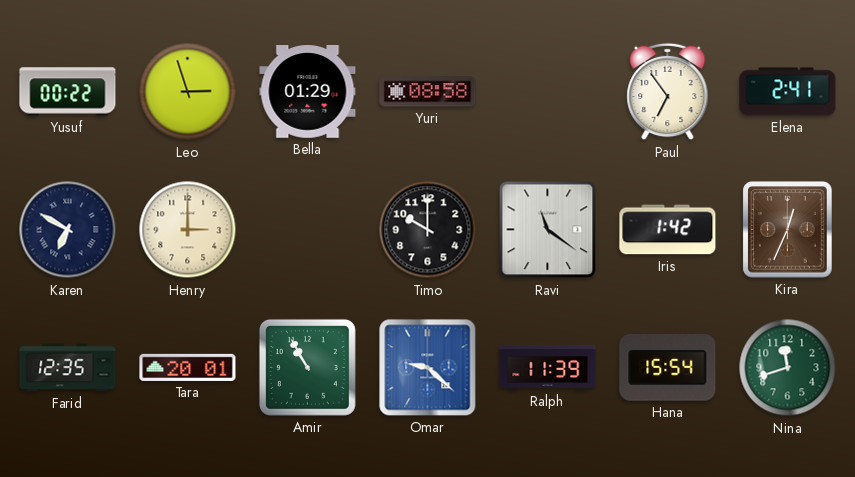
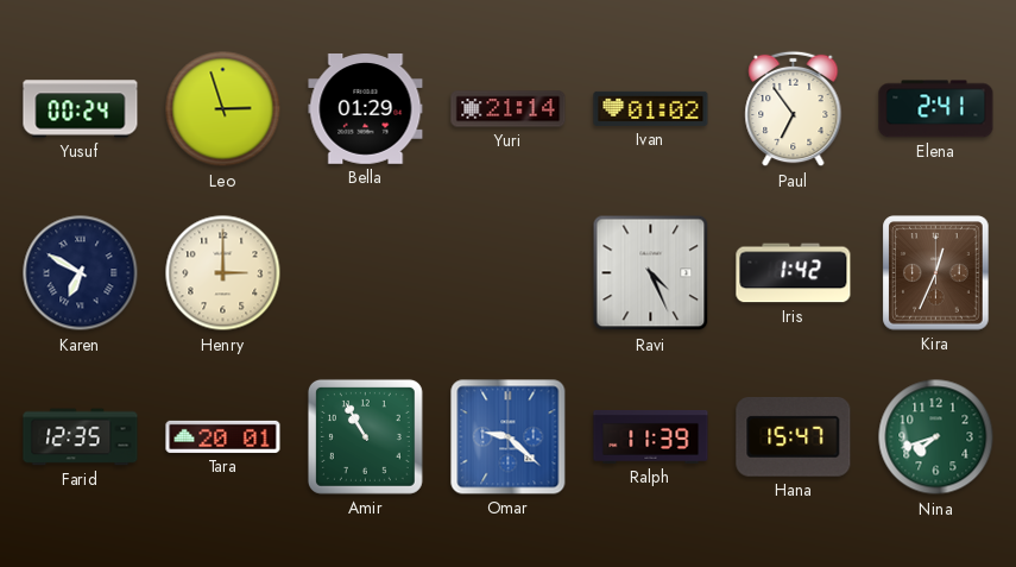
Yusuf: 00:22 -> 00:24
Yuri: 08:58 -> 21:14
Ivan: none -> 01:02
Timo: 10:00 -> none
Ravi: 11:21 -> 4:26
Hana: 15:54 -> 15:47
Nina: 11:42 -> 7:42
